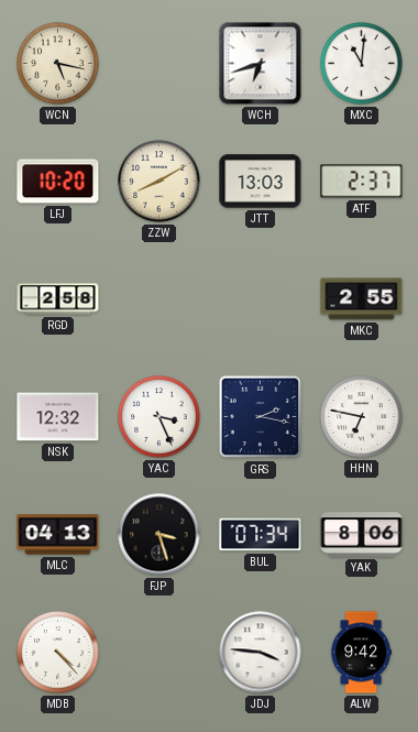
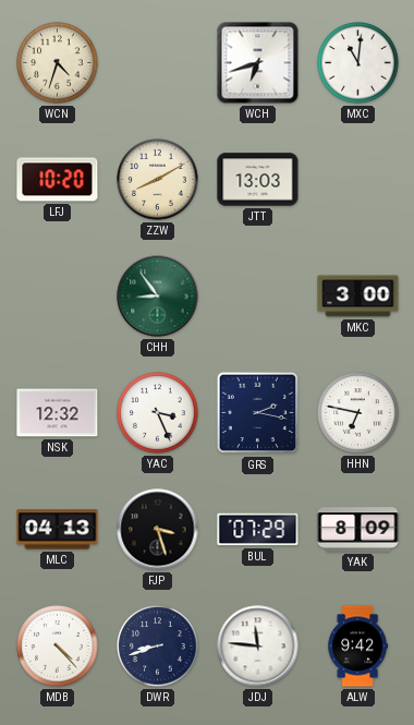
WCN: 5:17 -> 4:33
ATF: 2:37 -> none
RGD: 2:58 -> none
CHH: none -> 8:54
MKC: 2:55 -> 3:00
BUL: 07:34 -> 07:29
YAK: 8:06 -> 8:09
DWR: none -> 8:42
JDJ: 3:46 -> 11:46
